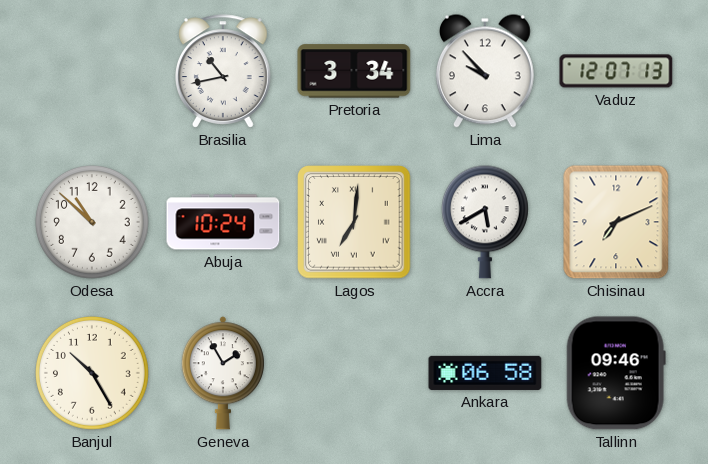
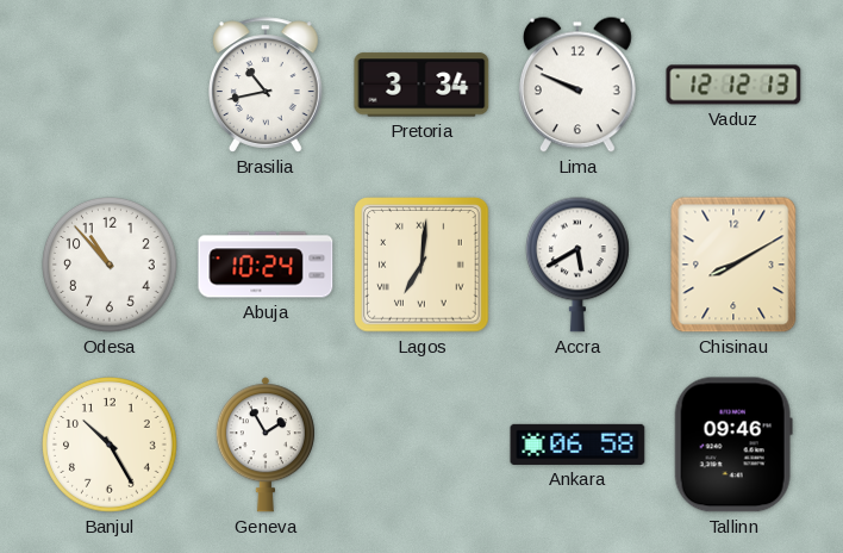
Lima: 9:53 -> 9:49
Vaduz: 12:07 -> 12:12
Odesa: 10:52 -> 10:53
Chisinau: 7:11 -> 8:10
